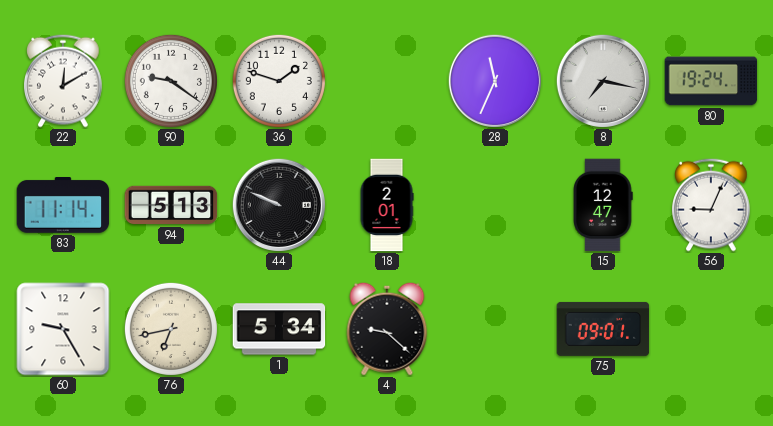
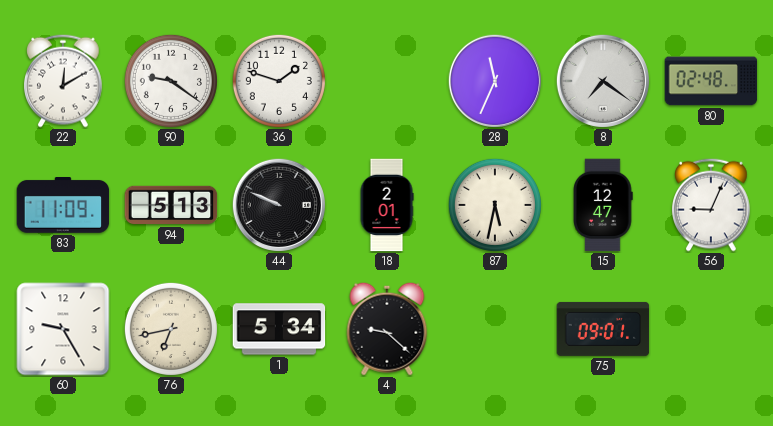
8: 7:17 -> 7:21
80: 19:24 -> 02:48
83: 11:14 -> 11:09
87: none -> 5:32
